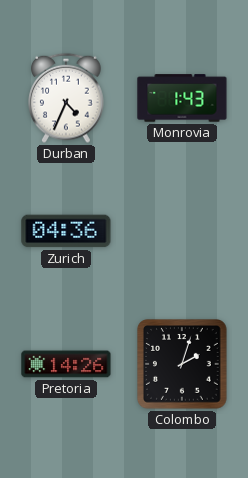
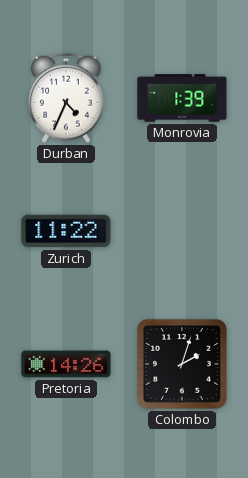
Monrovia: 1:43 -> 1:39
Zurich: 04:36 -> 11:22
